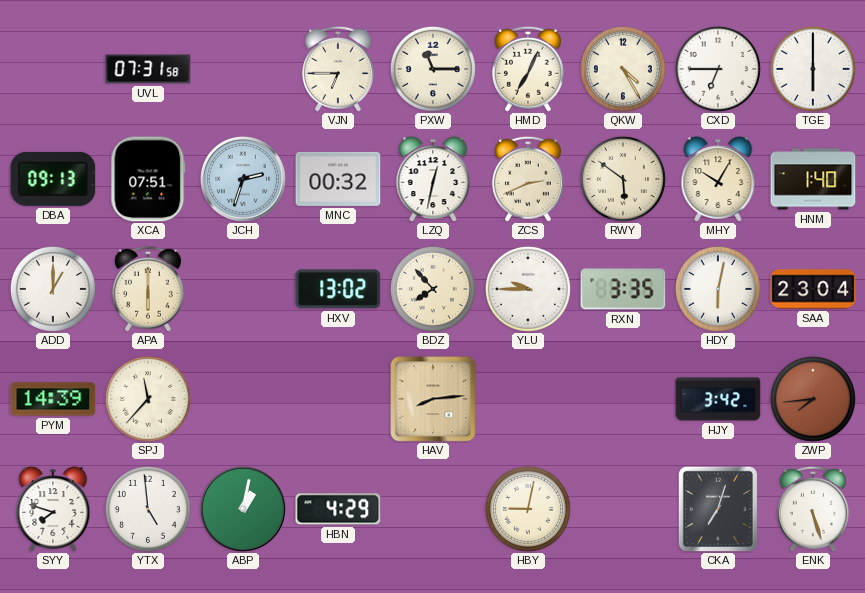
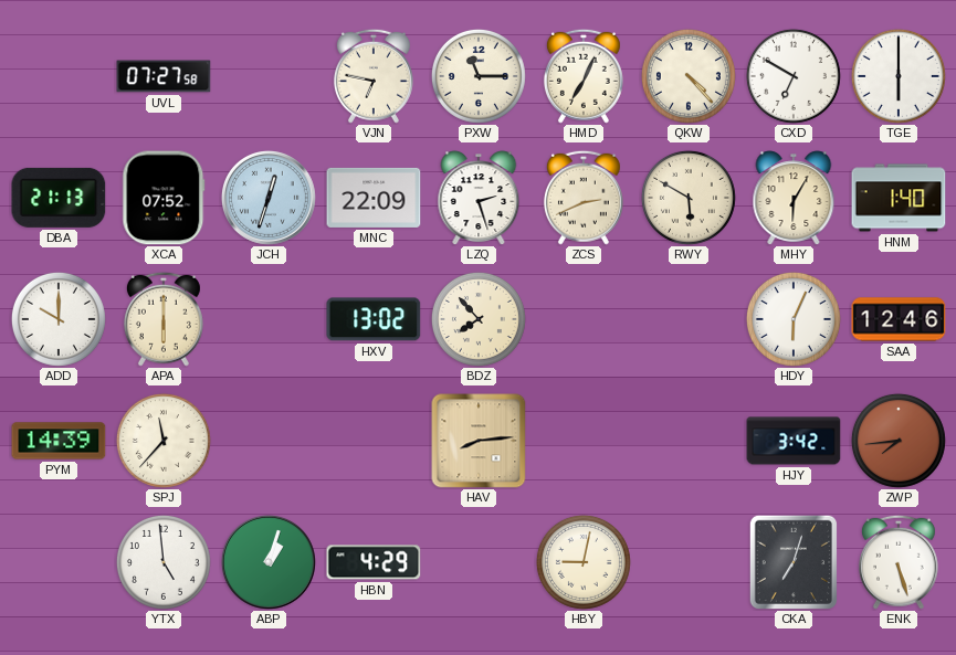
UVL: 07:31 -> 07:27
VJN: 6:45 -> 6:47
QKW: 4:25 -> 4:23
CXD: 6:45 -> 6:50
DBA: 09:13 -> 21:13
XCA: 07:51 -> 07:52
JCH: 2:33 -> 12:33
MNC: 00:32 -> 22:09
LZQ: 12:32 -> 2:27
RWY: 5:51 -> 5:50
MHY: 10:05 -> 6:05
ADD: 1:00 -> 10:00
YLU: 9:45 -> none
RXN: 3:35 -> none
HDY: 6:02 -> 6:04
SAA: 23:04 -> 12:46
SYY: 7:48 -> none
ABP: 1:02 -> 1:03
